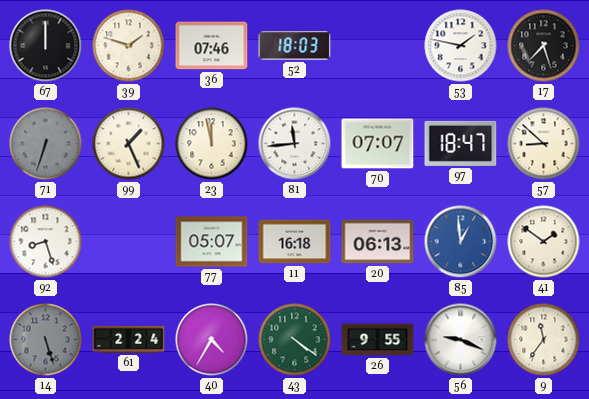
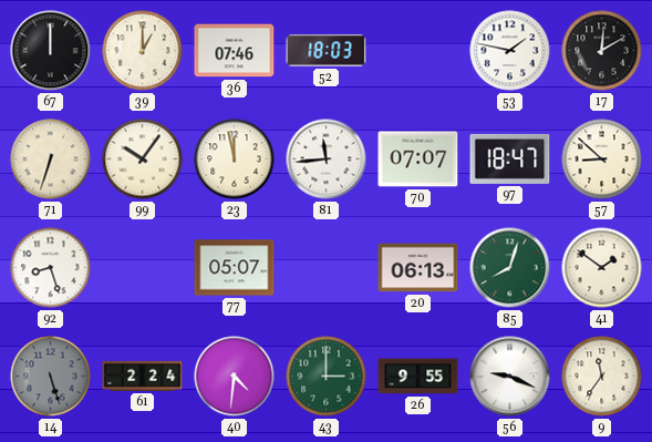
39: 1:48 -> 1:00
17: 7:27 -> 12:10
71 dial: grey -> cream
99: 1:26 -> 10:06
11: 16:18 -> none
85: 12:59 -> 8:03
85 dial: blue -> green
40: 4:35 -> 4:31
43: 4:21 -> 3:00
